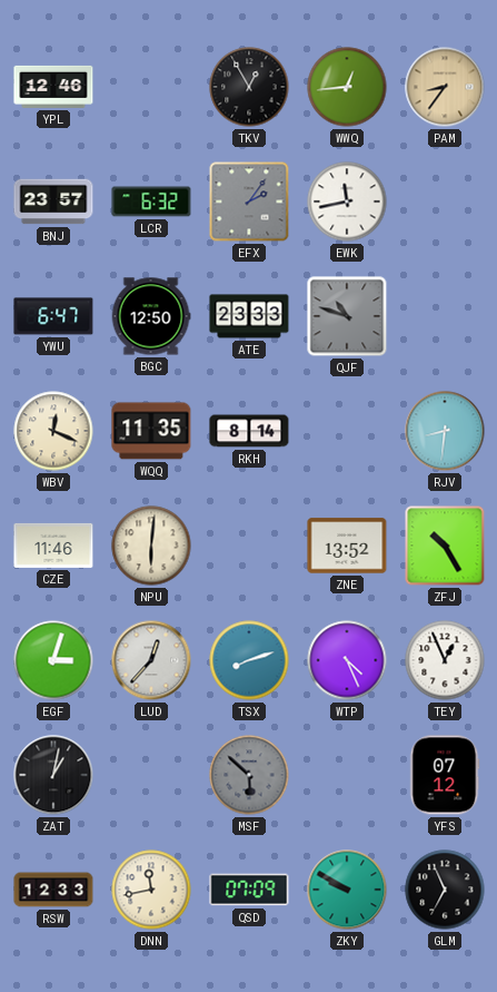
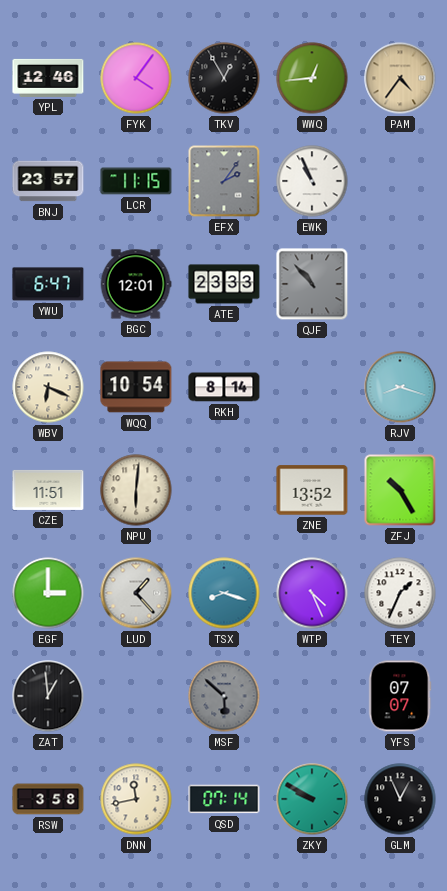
FYK: none -> 4:06
PAM: 8:36 -> 4:36
LCR: 6:32 -> 11:15
EWK: 11:43 -> 10:56
BGC: 12:50 -> 12:01
QJF: 10:48 -> 10:53
WBV: 12:19 -> 6:19
WQQ: 11:35 -> 10:54
RJV: 8:31 -> 8:18
CZE: 11:46 -> 11:51
EGF: 3:03 -> 3:00
LUD: 12:37 -> 1:23
TSX: 8:12 -> 8:18
TEY: 12:56 -> 1:34
ZAT: 1:02 -> 12:59
YFS: 07:12 -> 07:07
RSW: 12:33 -> 3:58
QSD: 07:09 -> 07:14
GLM: 6:56 -> 12:56
